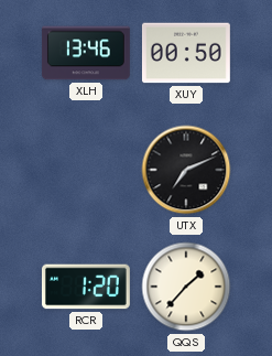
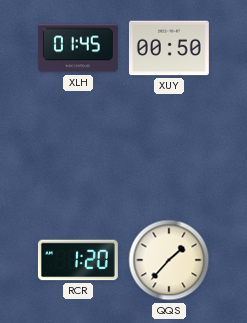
XLH: 13:46 -> 01:45
UTX: 7:11 -> none
